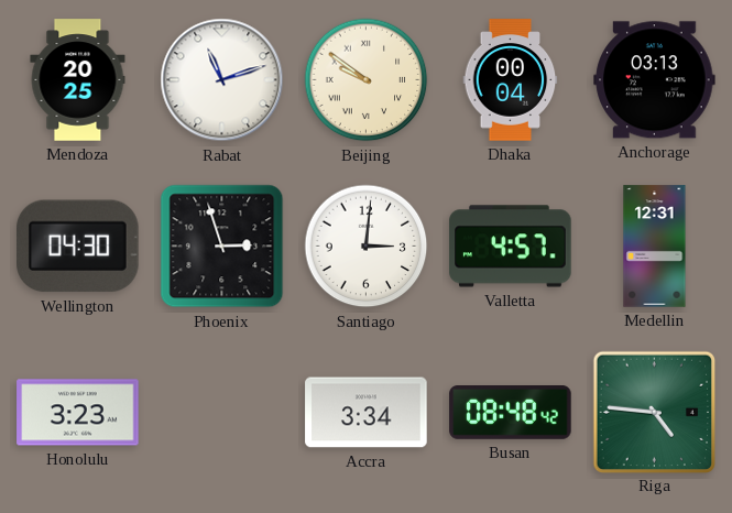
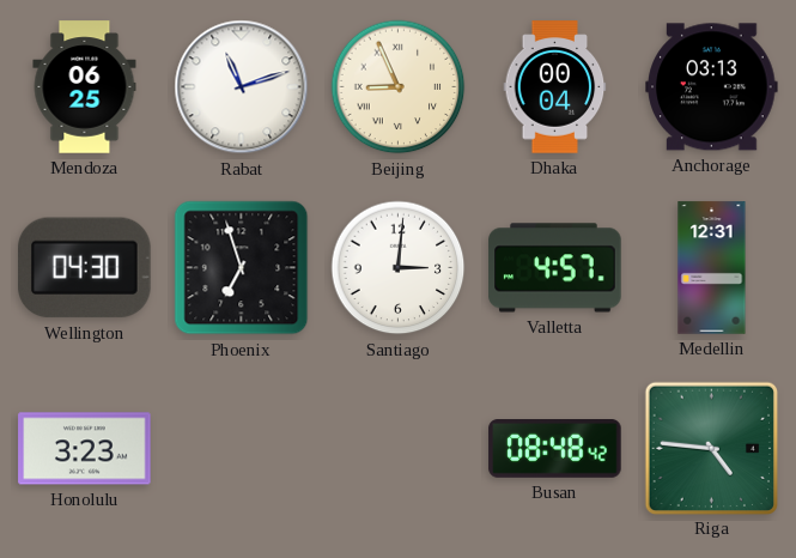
Mendoza: 20:25 -> 06:25
Beijing: 9:51 -> 8:56
Phoenix: 2:57 -> 6:57
Accra: 3:34 -> none
